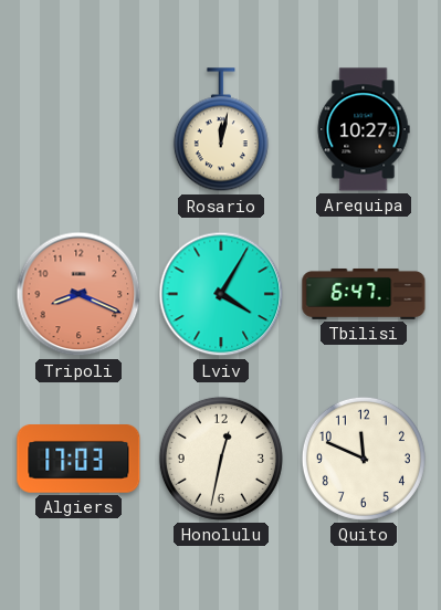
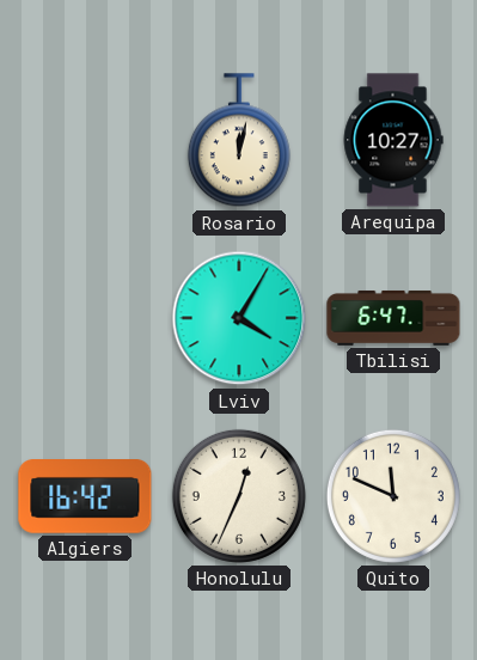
Tripoli: 8:19 -> none
Algiers: 17:03 -> 16:42
Honolulu: 12:32 -> 12:34
